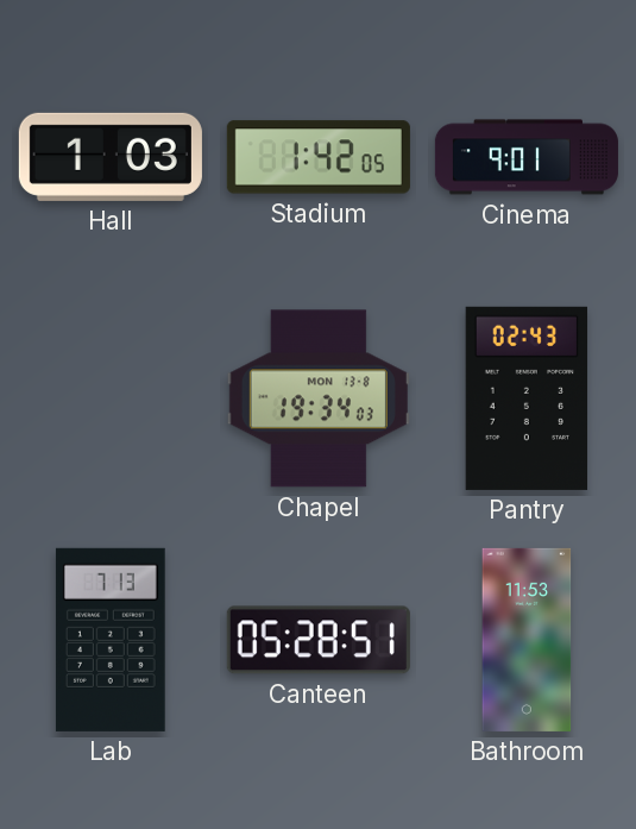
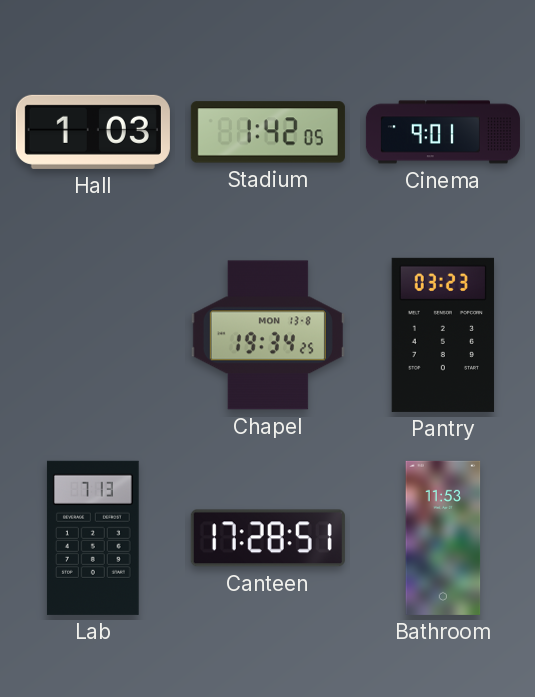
Chapel: 19:34:03 -> 19:34:25
Pantry: 02:43 -> 03:23
Canteen: 05:28 -> 17:28
